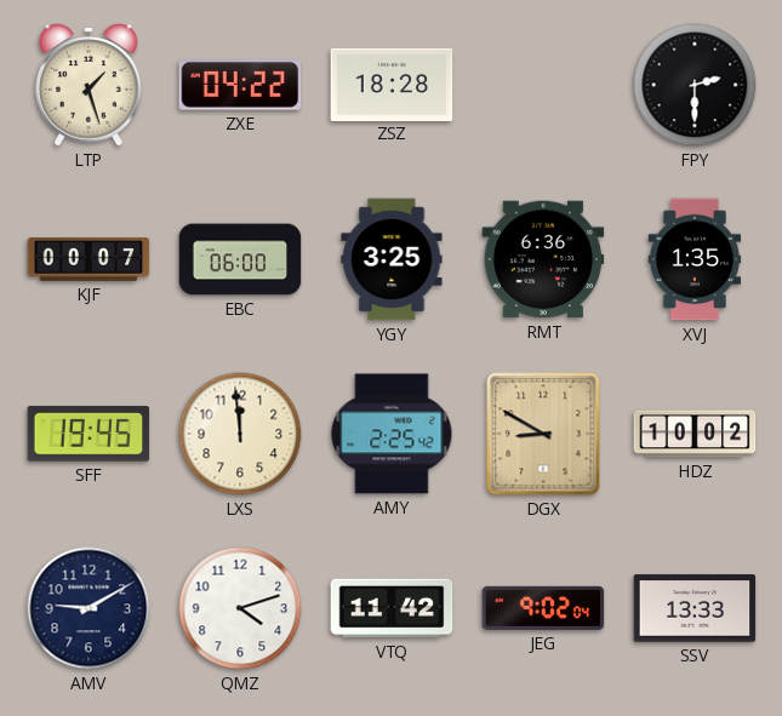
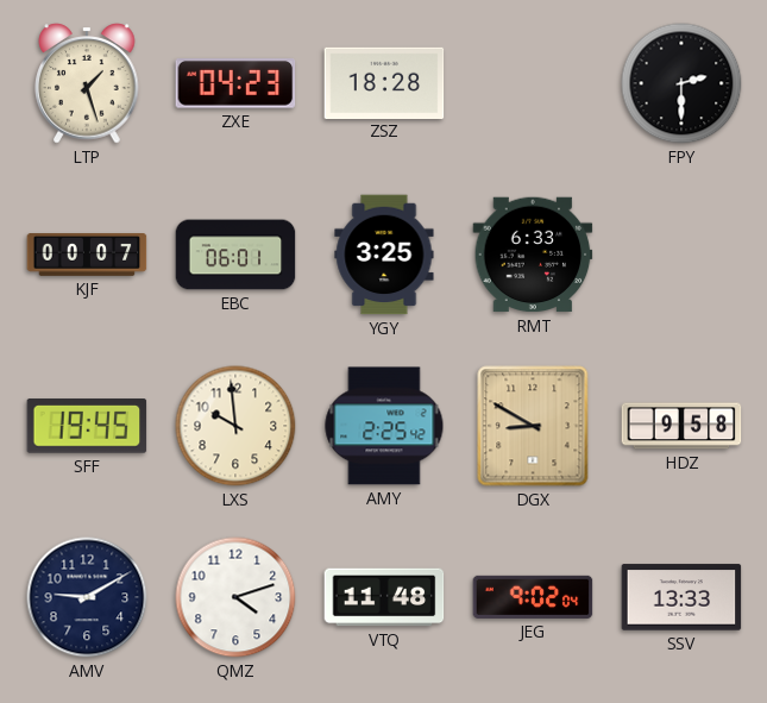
ZXE: 04:22 -> 04:23
EBC: 06:00 -> 06:01
RMT: 6:36 -> 6:33
XVJ: 1:35 -> none
LXS: 11:59 -> 9:59
HDZ: 10:02 -> 9:58
VTQ: 11:42 -> 11:48
